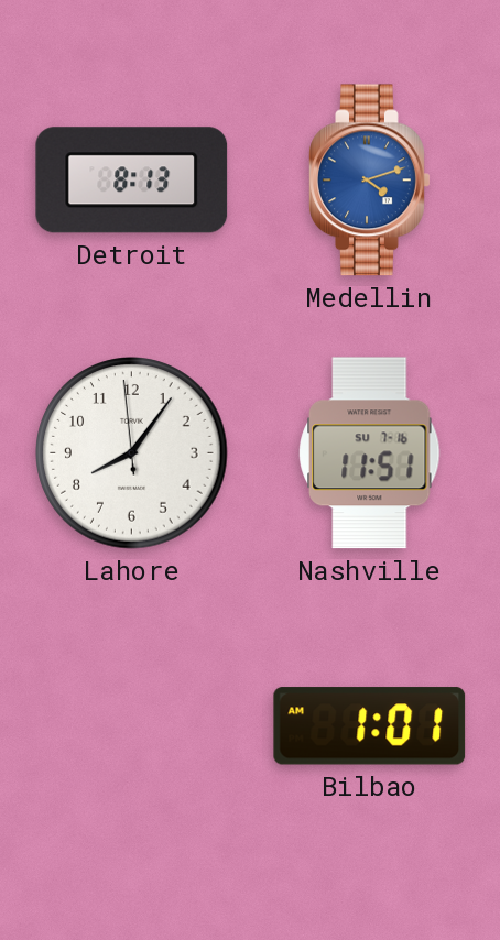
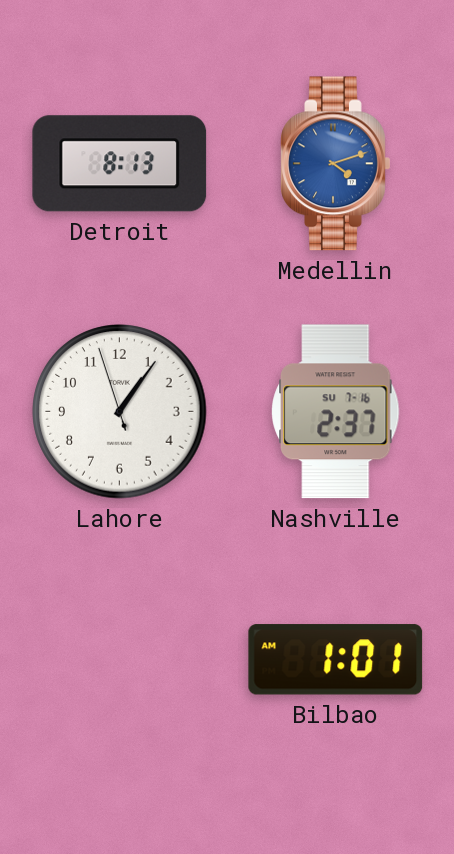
Lahore: 8:05 -> 1:05
Nashville: 11:51 -> 2:37
